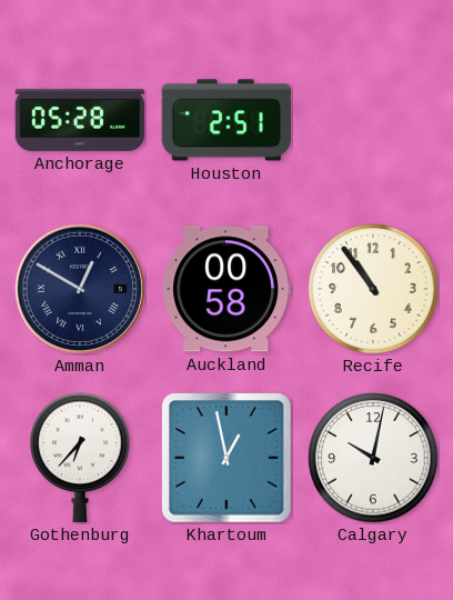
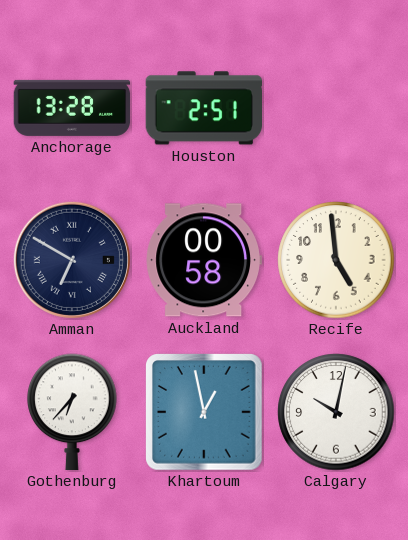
Anchorage: 05:28 -> 13:28
Amman: 12:50 -> 6:50
Recife: 10:54 -> 4:59
